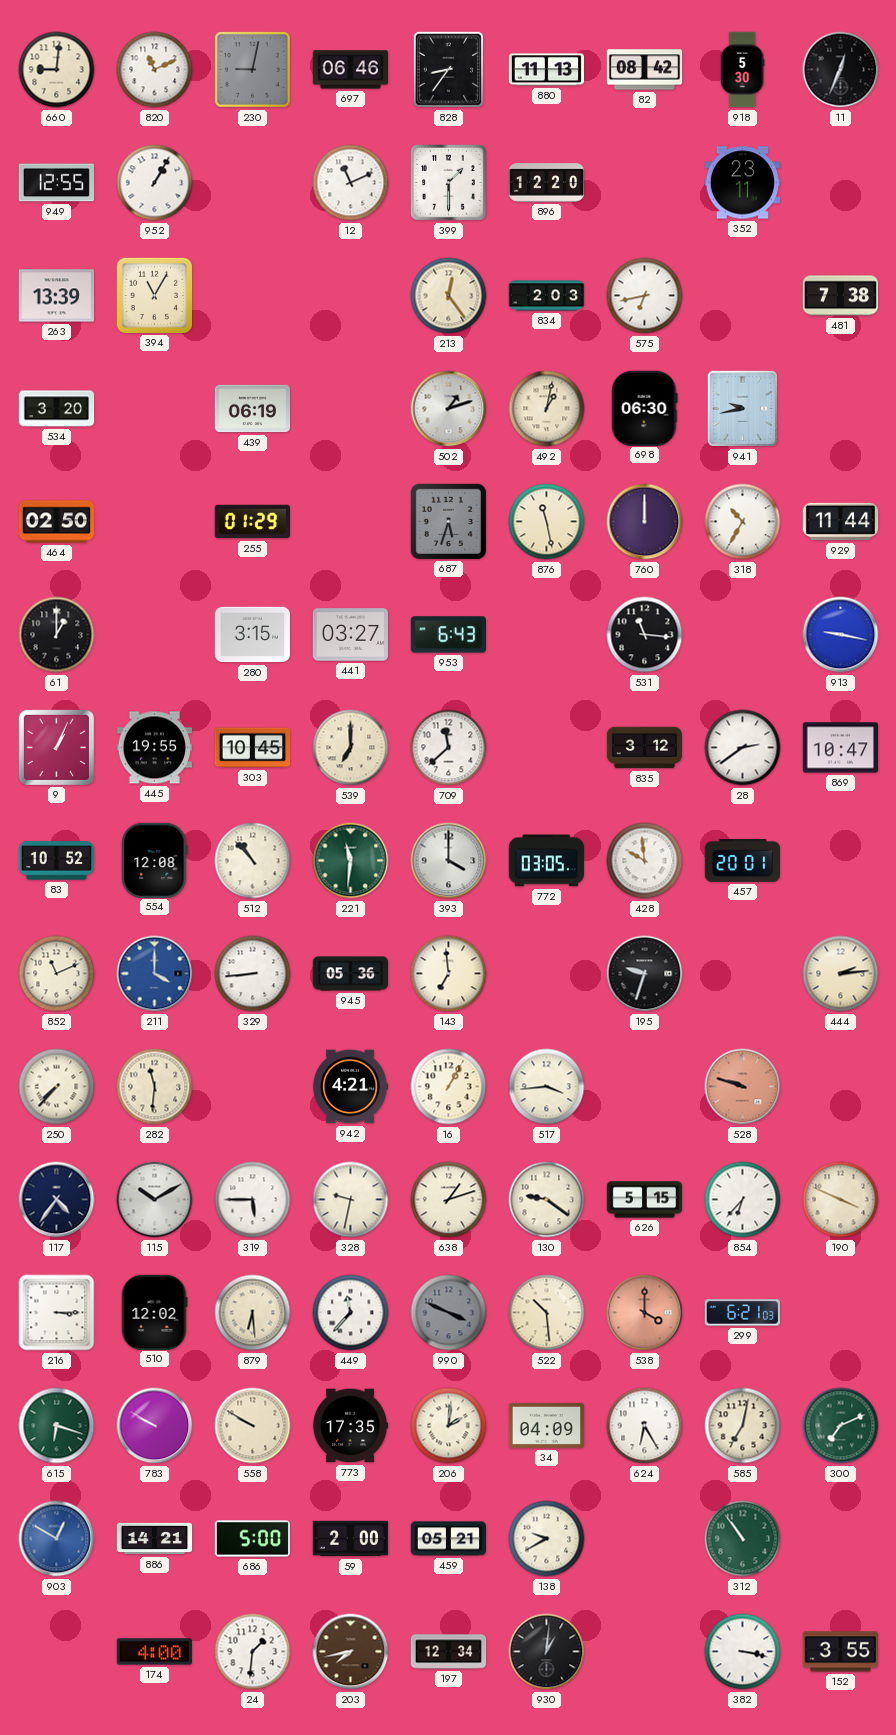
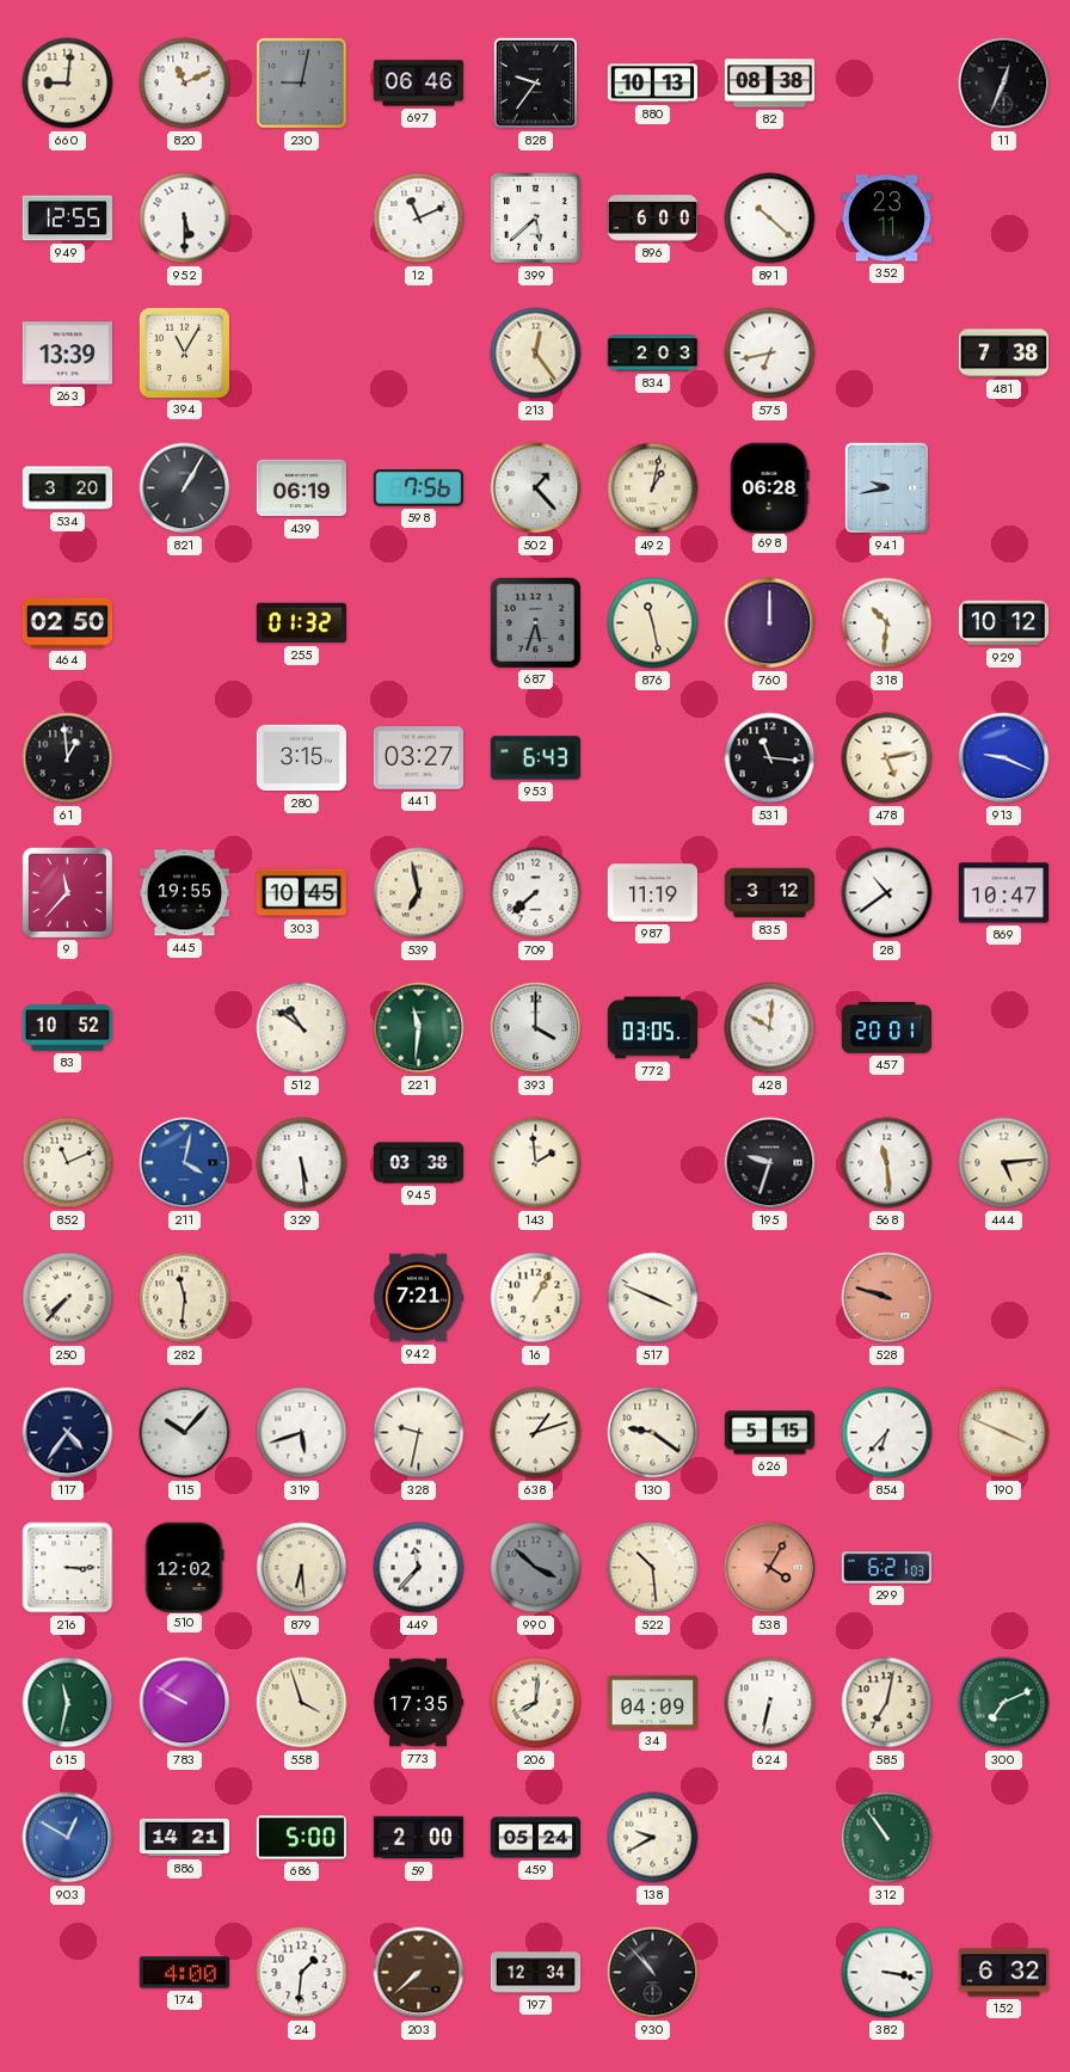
828: 8:36 -> 9:36
880: 11:13 -> 10:13
82: 08:42 -> 08:38
918: 5:30 -> none
952: 1:05 -> 5:30
399: 1:30 -> 5:38
896: 12:20 -> 6:00
891: none -> 10:22
821: none -> 1:05
598: none -> 7:56
502: 1:12 -> 1:23
698: 06:30 -> 06:28
255: 01:29 -> 01:32
318: 10:35 -> 10:31
929: 11:44 -> 10:12
61: 1:00 -> 12:59
478: none -> 5:13
913: 9:17 -> 9:19
9: 1:04 -> 11:37
539: 7:00 -> 6:58
709: 11:38 -> 7:38
987: none -> 11:19
28: 2:39 -> 10:39
554: 12:08 -> none
512: 10:53 -> 10:51
428: 9:59 -> 10:01
211: 4:00 -> 4:02
329: 8:44 -> 5:29
945: 05:36 -> 03:38
143: 6:59 -> 1:59
568: none -> 11:29
444: 2:14 -> 5:14
942: 4:21 -> 7:21
517: 3:44 -> 3:49
115: 10:10 -> 10:07
319: 5:45 -> 5:42
990: 3:49 -> 3:52
538: 4:00 -> 4:05
615: 6:18 -> 11:32
558: 9:50 -> 3:57
206: 2:01 -> 8:01
624: 6:25 -> 6:32
459: 05:21 -> 05:24
203: 7:43 -> 7:38
930: 1:01 -> 10:53
152: 3:55 -> 6:32
